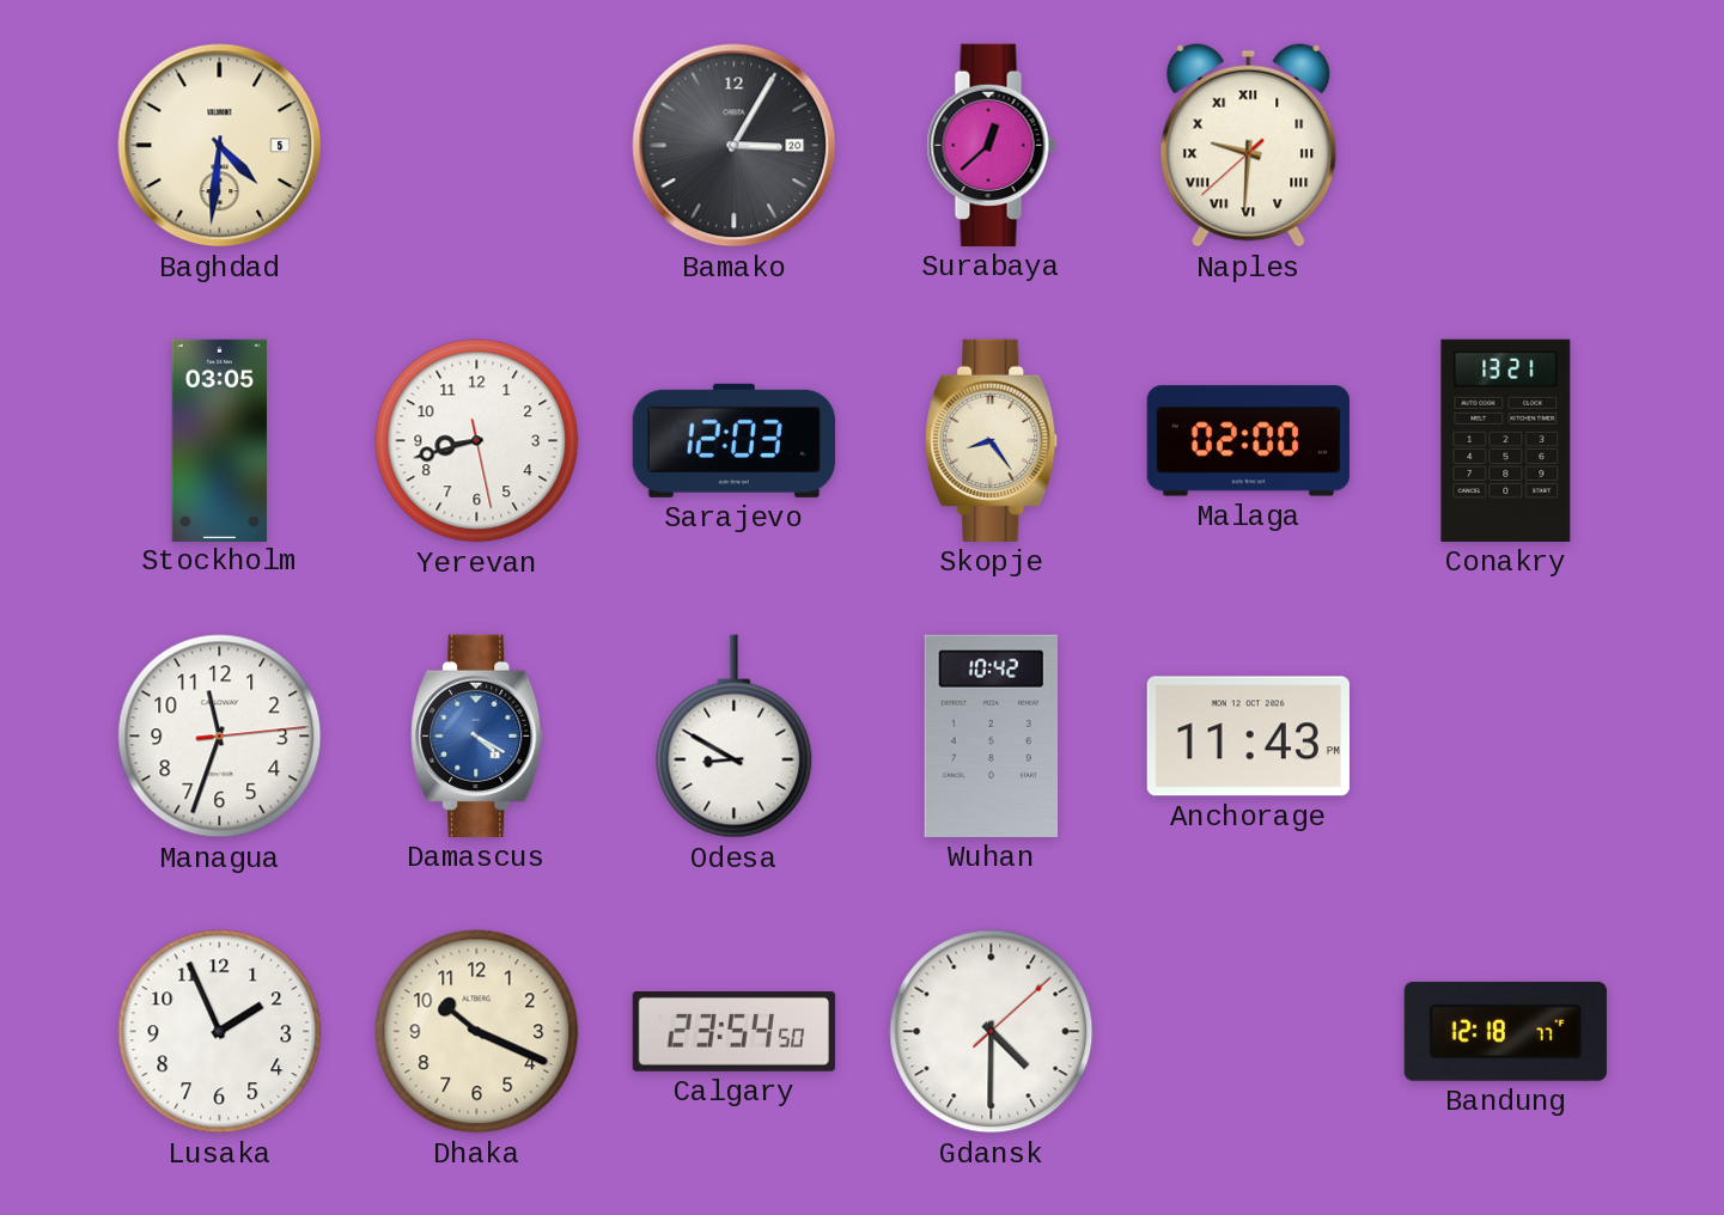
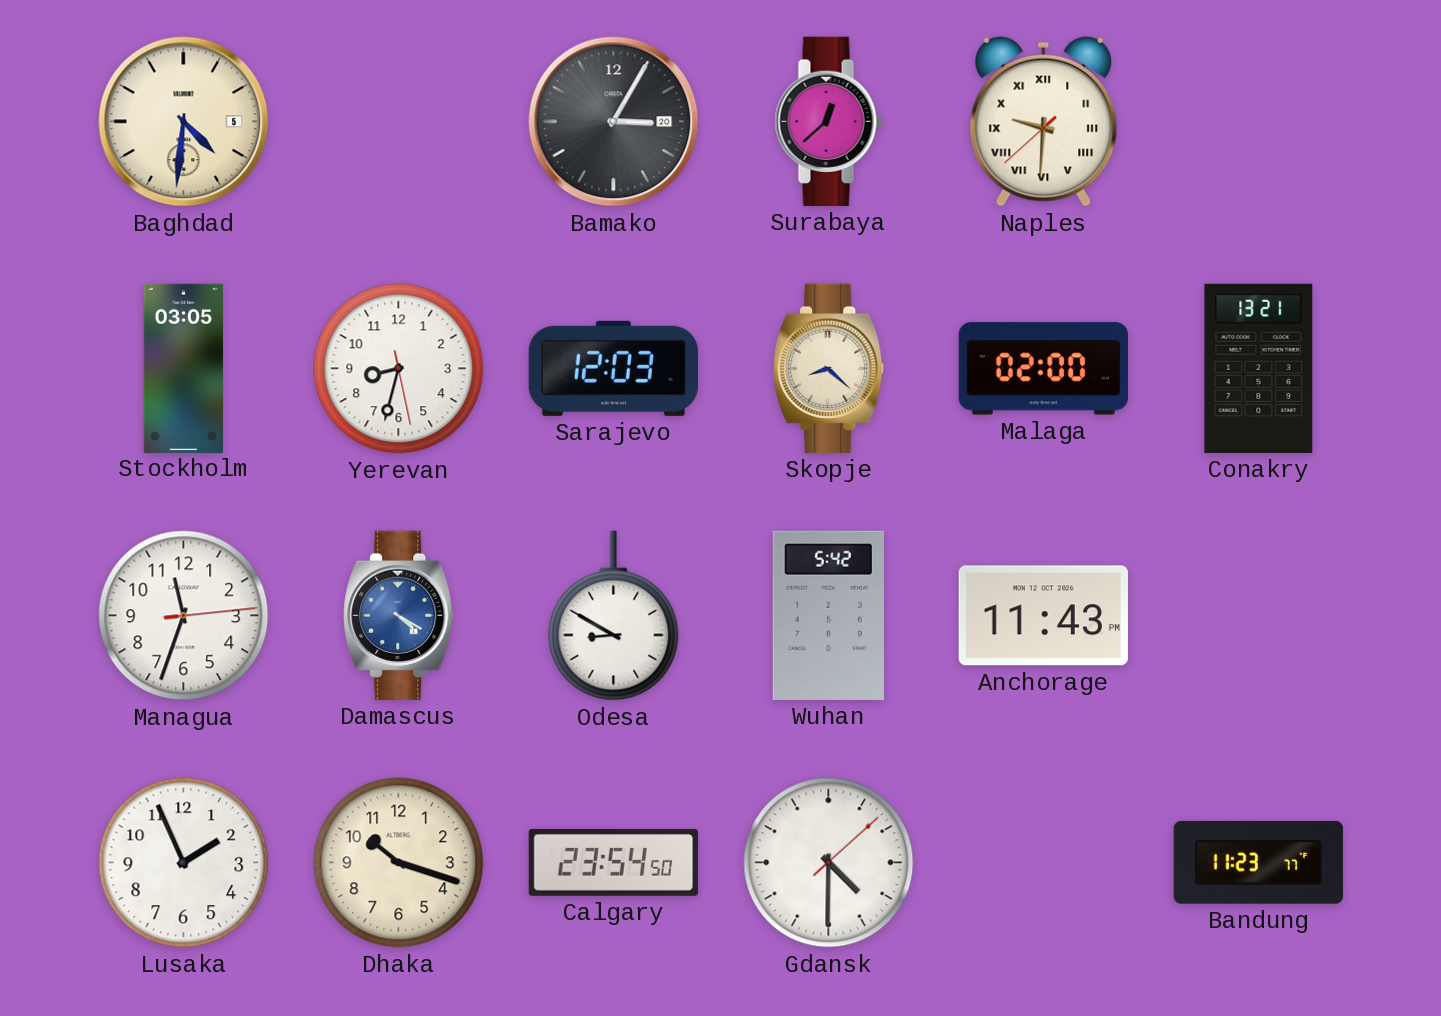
Yerevan: 8:42 -> 8:32
Skopje: 8:24 -> 8:22
Wuhan: 10:42 -> 5:42
Dhaka: 10:19 -> 10:18
Bandung: 12:18 -> 11:23
